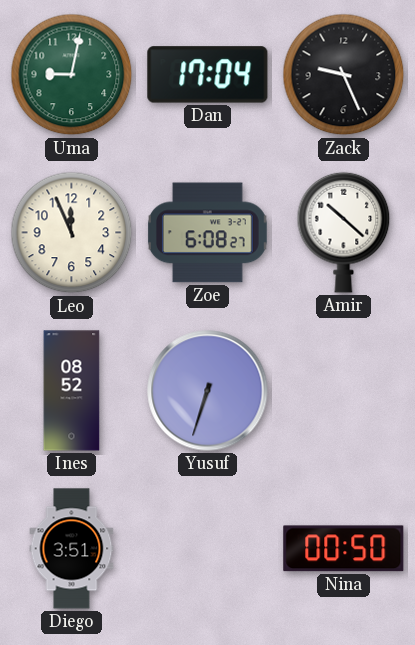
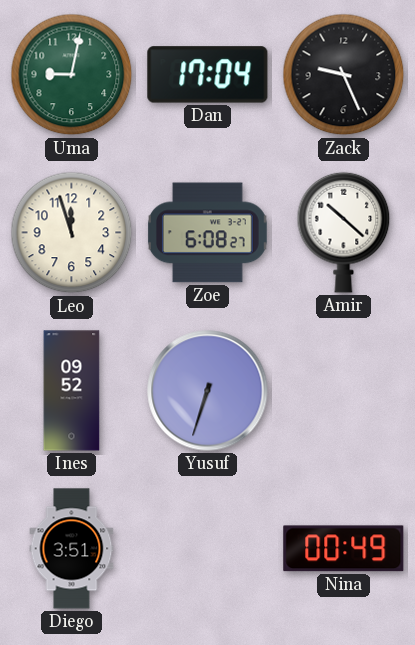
Leo: 11:56 -> 11:57
Ines: 08:52 -> 09:52
Nina: 00:50 -> 00:49
